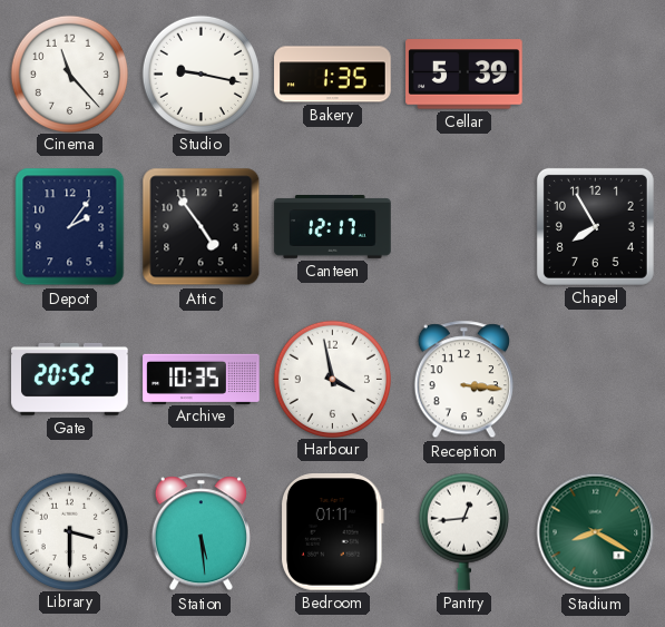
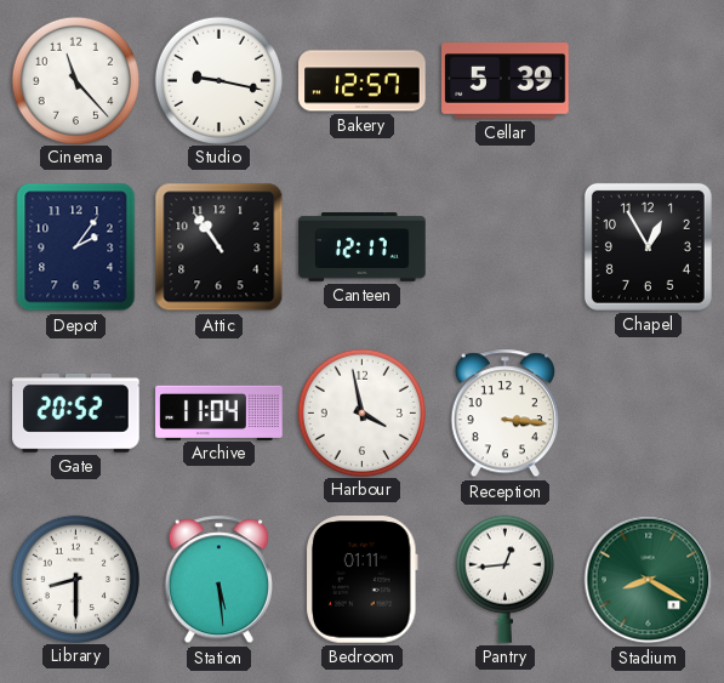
Bakery: 1:35 -> 12:57
Attic: 4:54 -> 10:54
Chapel: 7:55 -> 12:55
Archive: 10:35 -> 11:04
Library: 3:30 -> 8:30
